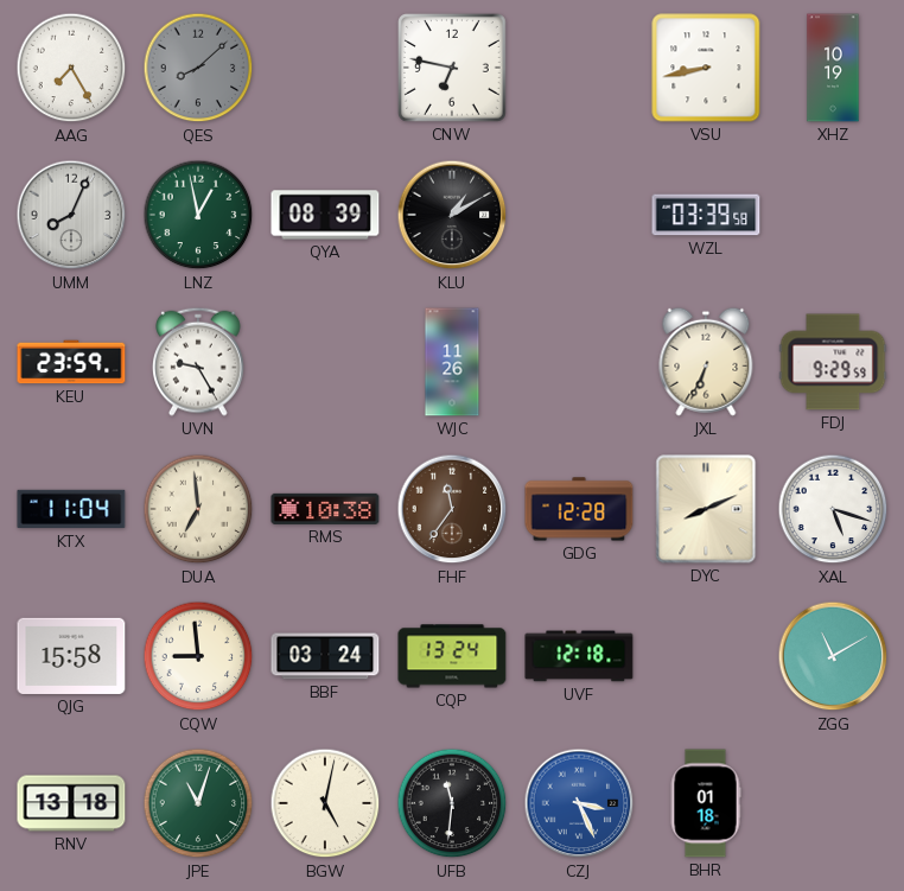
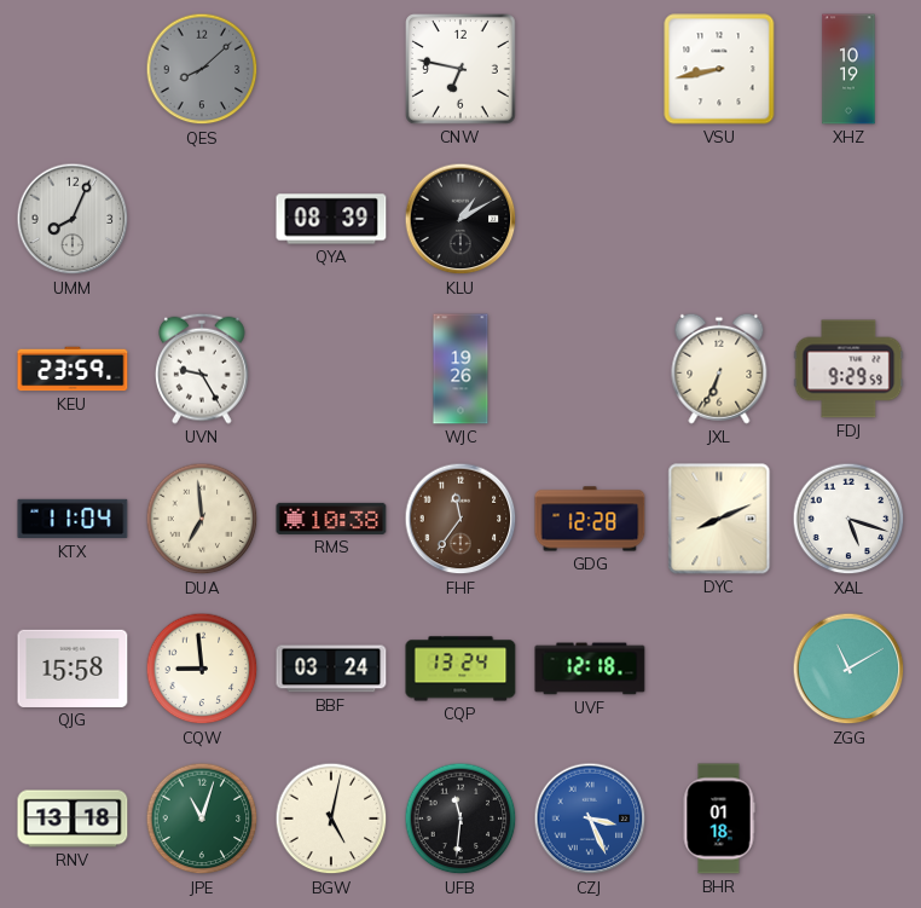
AAG: 7:25 -> none
LNZ: 12:58 -> none
WZL: 03:39 -> none
WJC: 11:26 -> 19:26
